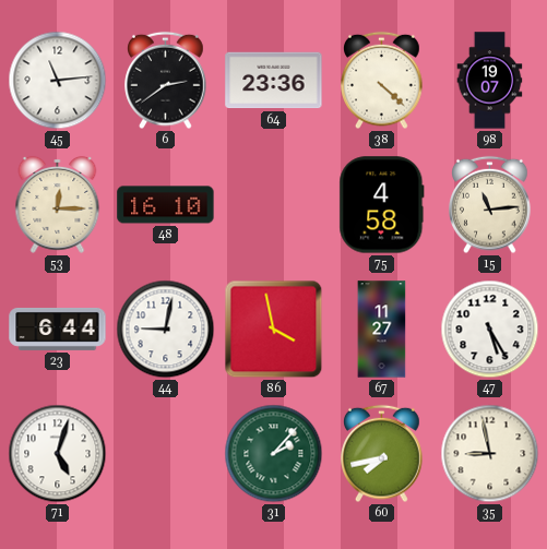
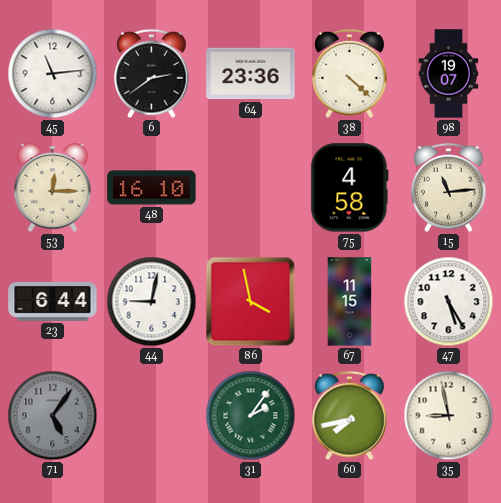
67: 11:27 -> 11:15
71: 5:03 -> 5:06
71 dial: white -> grey
31: 2:07 -> 2:06
